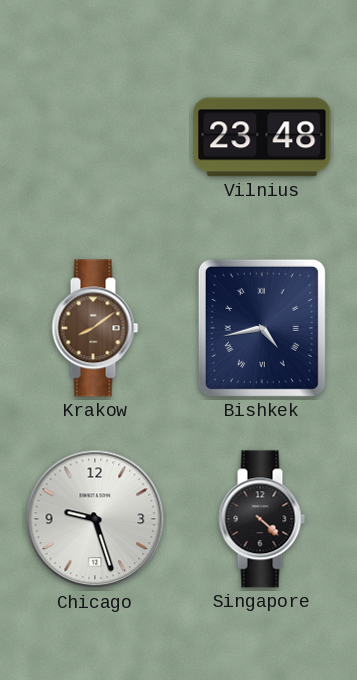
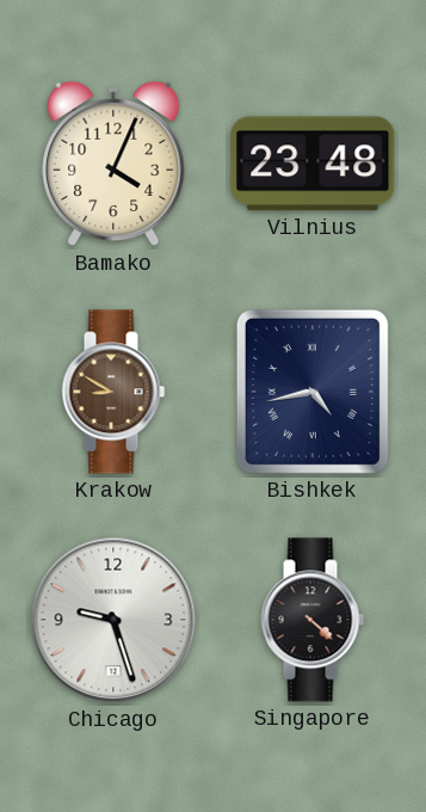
Bamako: none -> 4:04
Krakow: 8:09 -> 8:50
